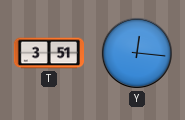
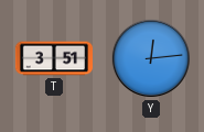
Y: 12:16 -> 12:14
